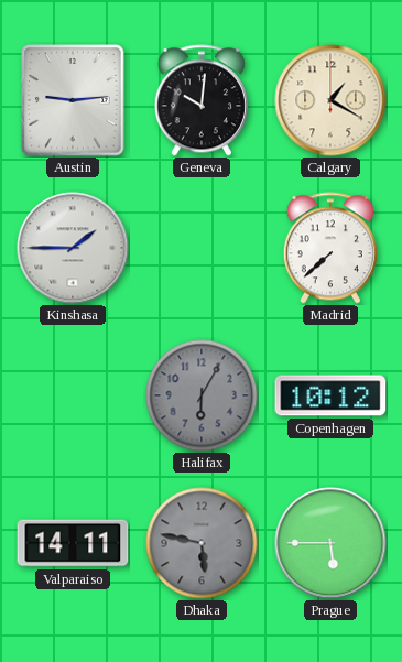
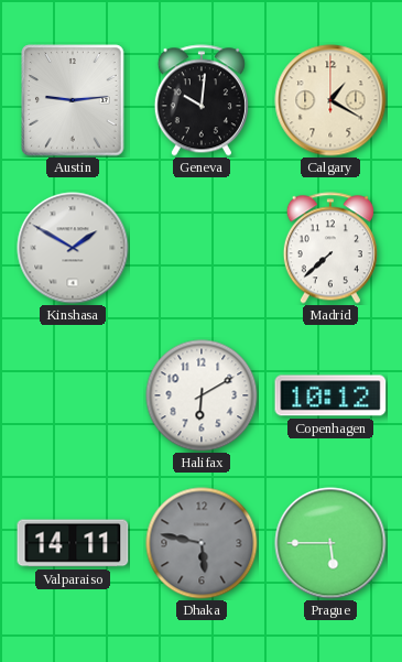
Kinshasa: 1:45 -> 1:50
Halifax: 6:05 -> 6:10
Halifax dial: grey -> white
